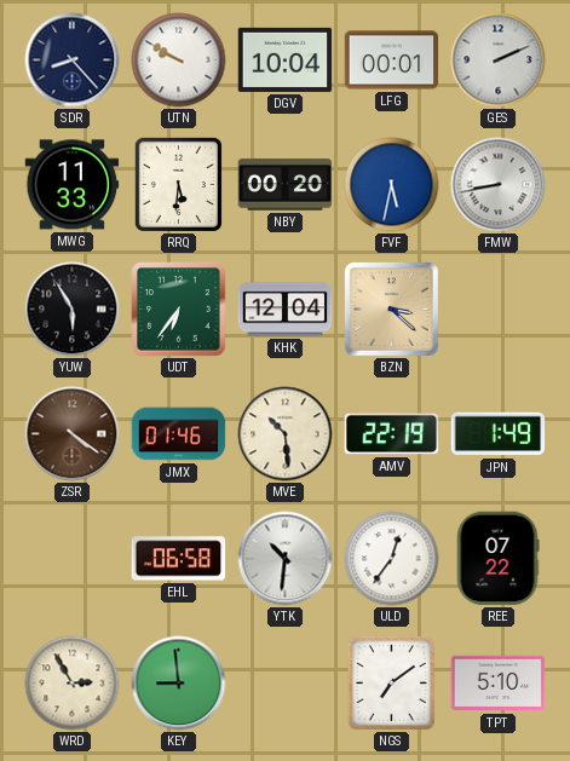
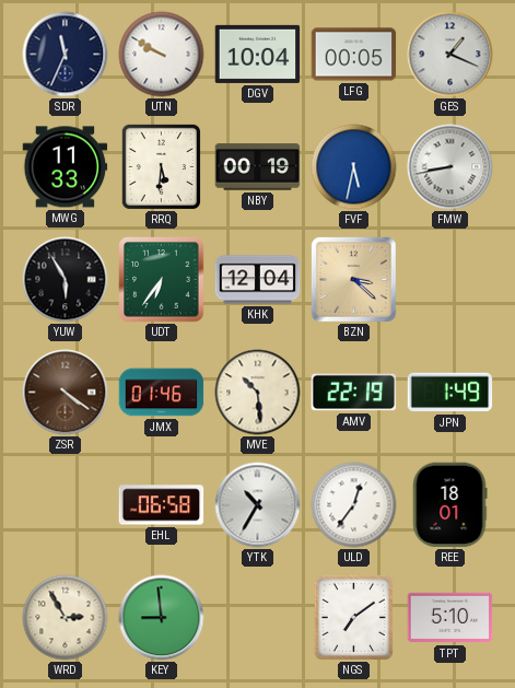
SDR: 8:23 -> 11:34
LFG: 00:01 -> 00:05
GES: 2:11 -> 1:19
NBY: 00:20 -> 00:19
YTK: 10:31 -> 10:35
REE: 07:22 -> 18:01
